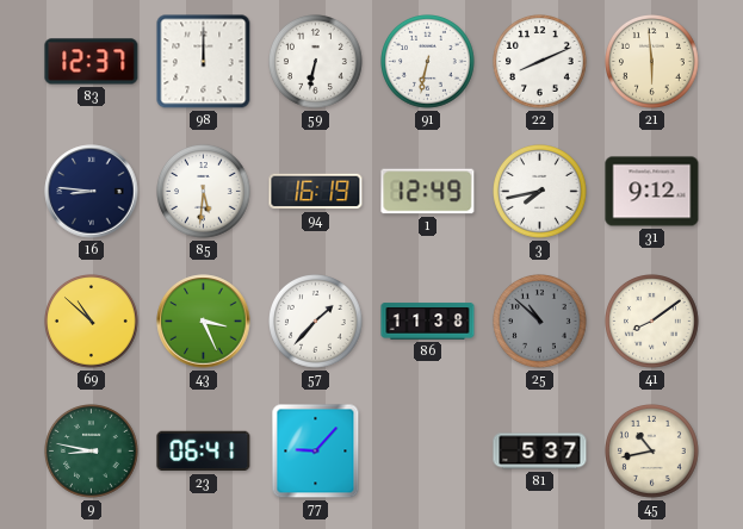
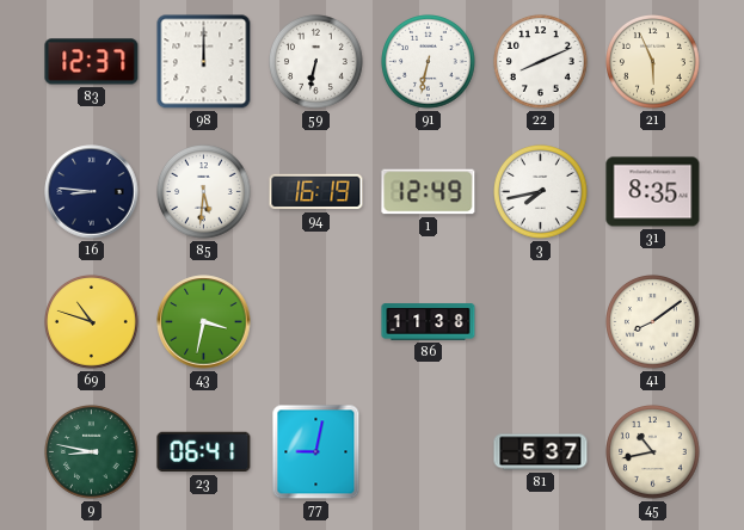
21: 5:59 -> 5:56
31: 9:12 -> 8:35
69: 10:52 -> 10:48
43: 3:26 -> 3:32
57: 1:37 -> none
25: 10:52 -> none
77: 9:07 -> 9:02
